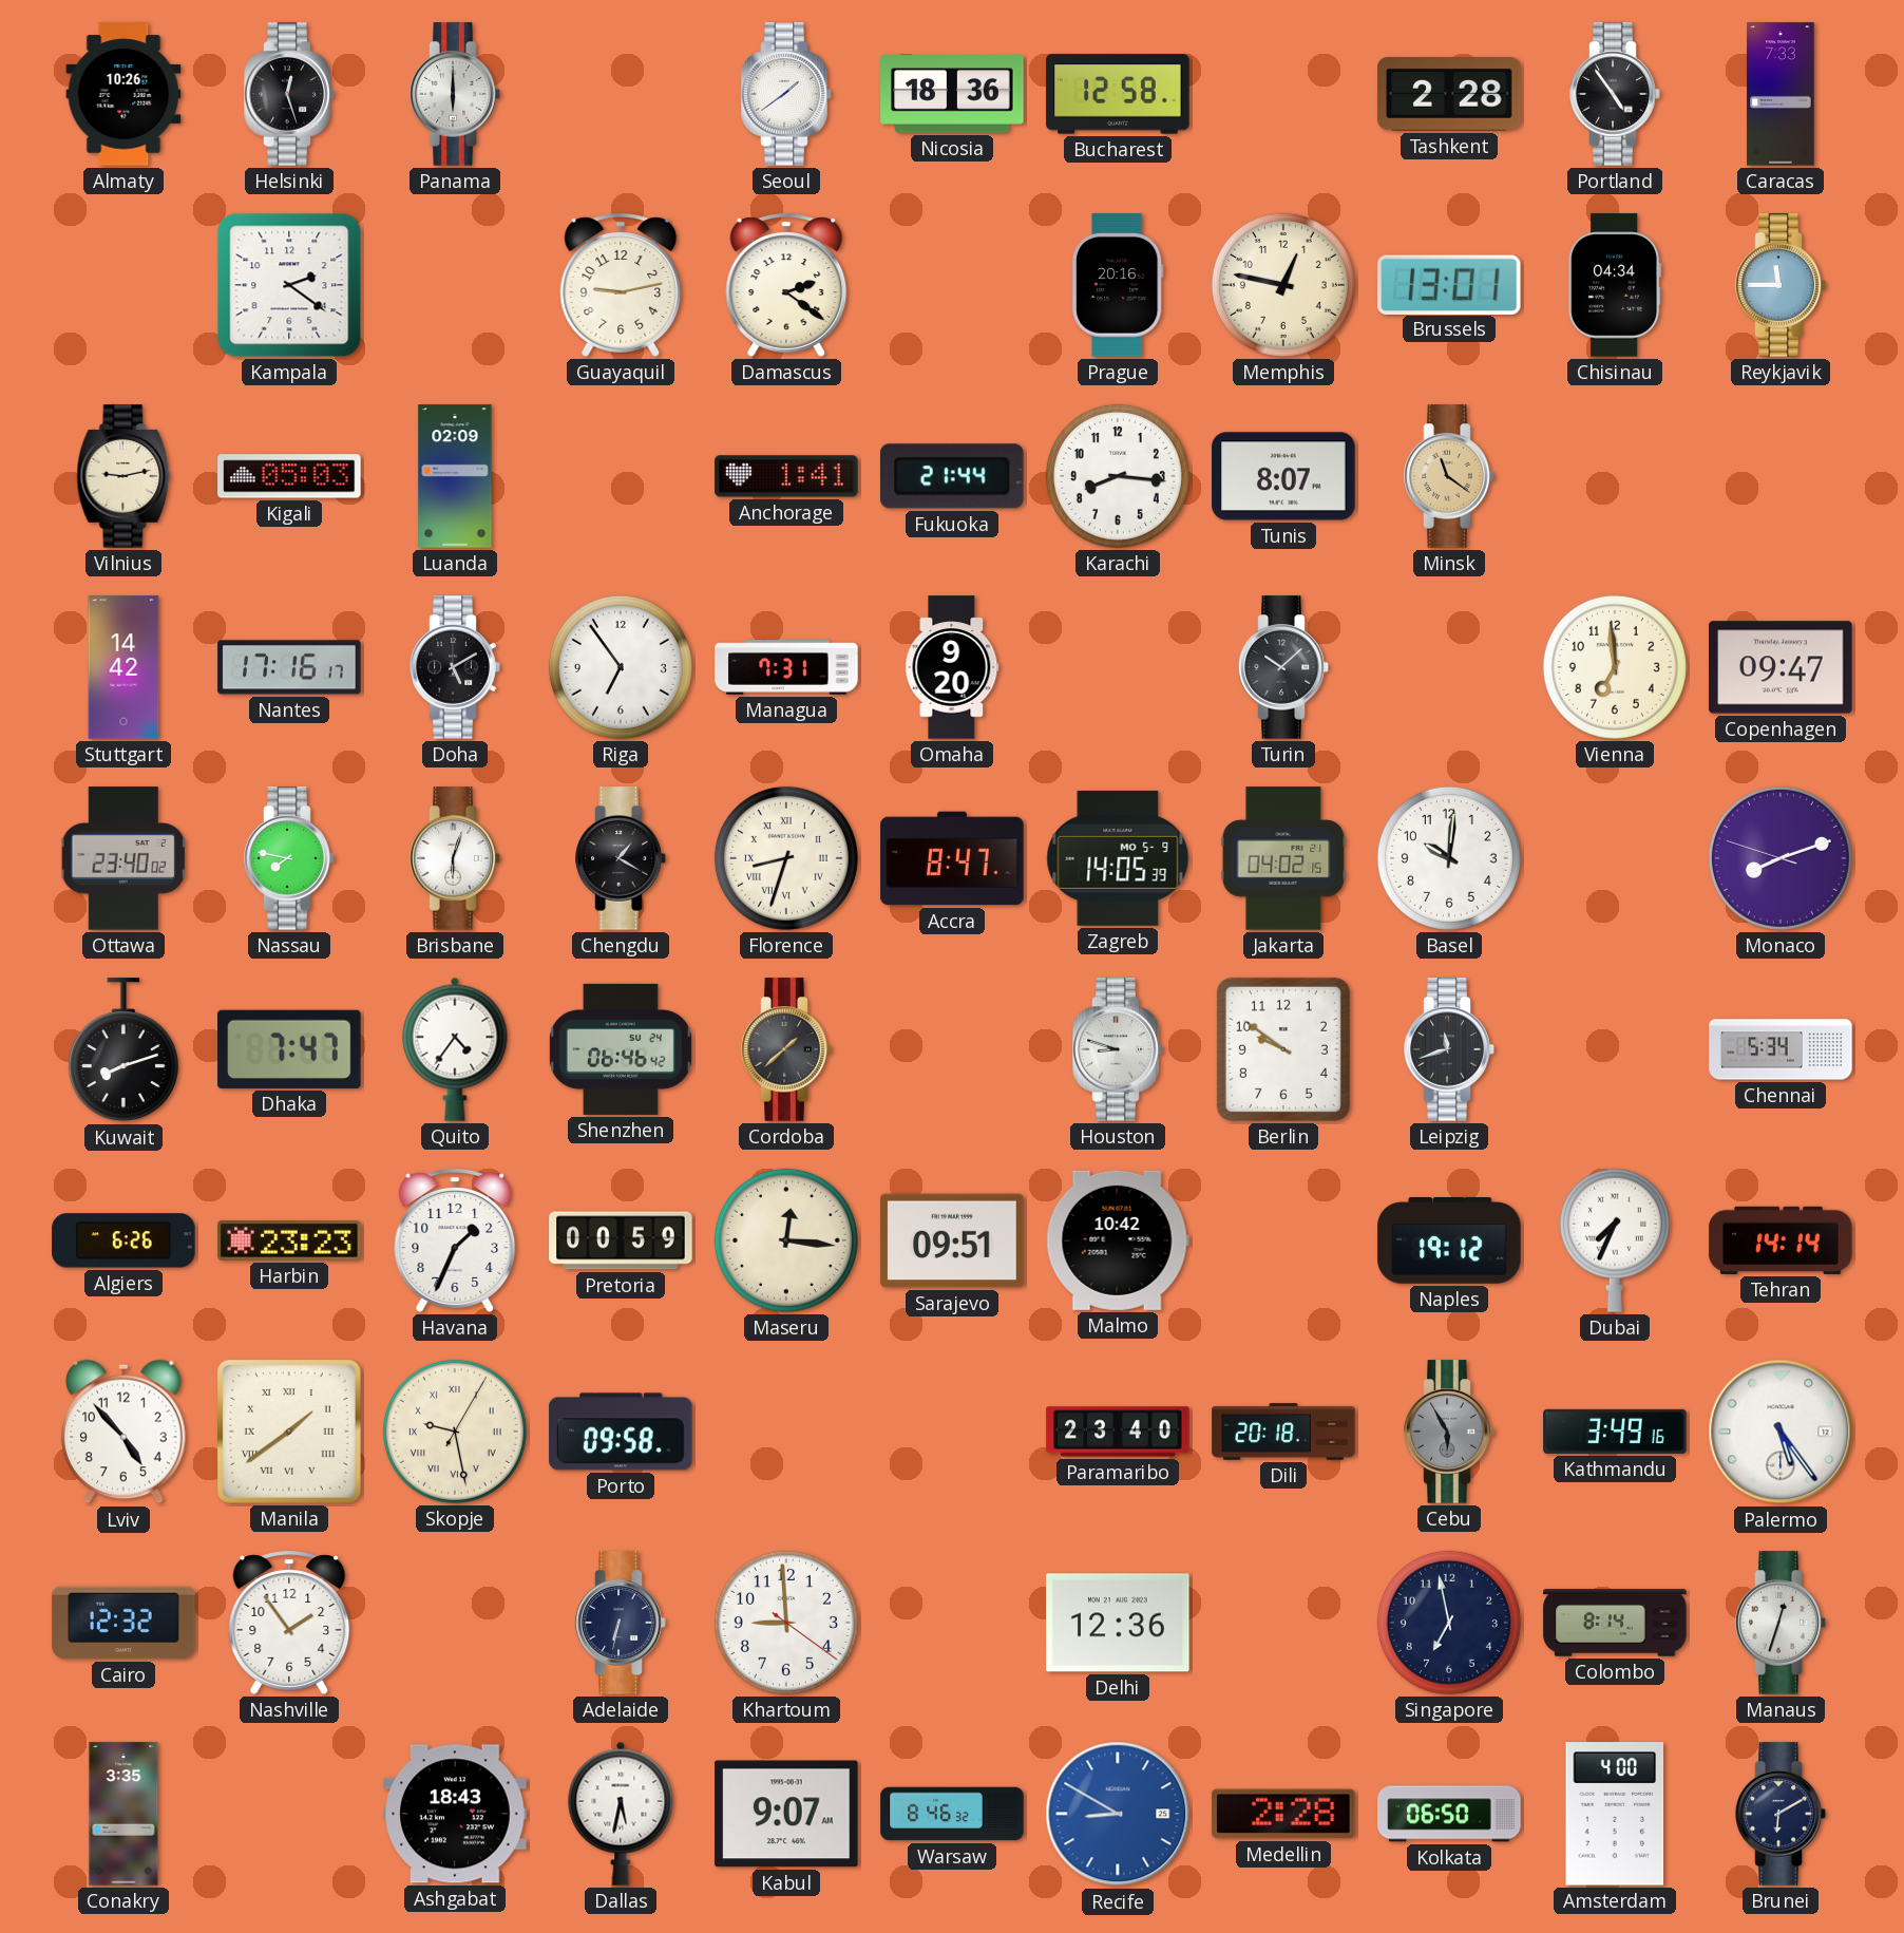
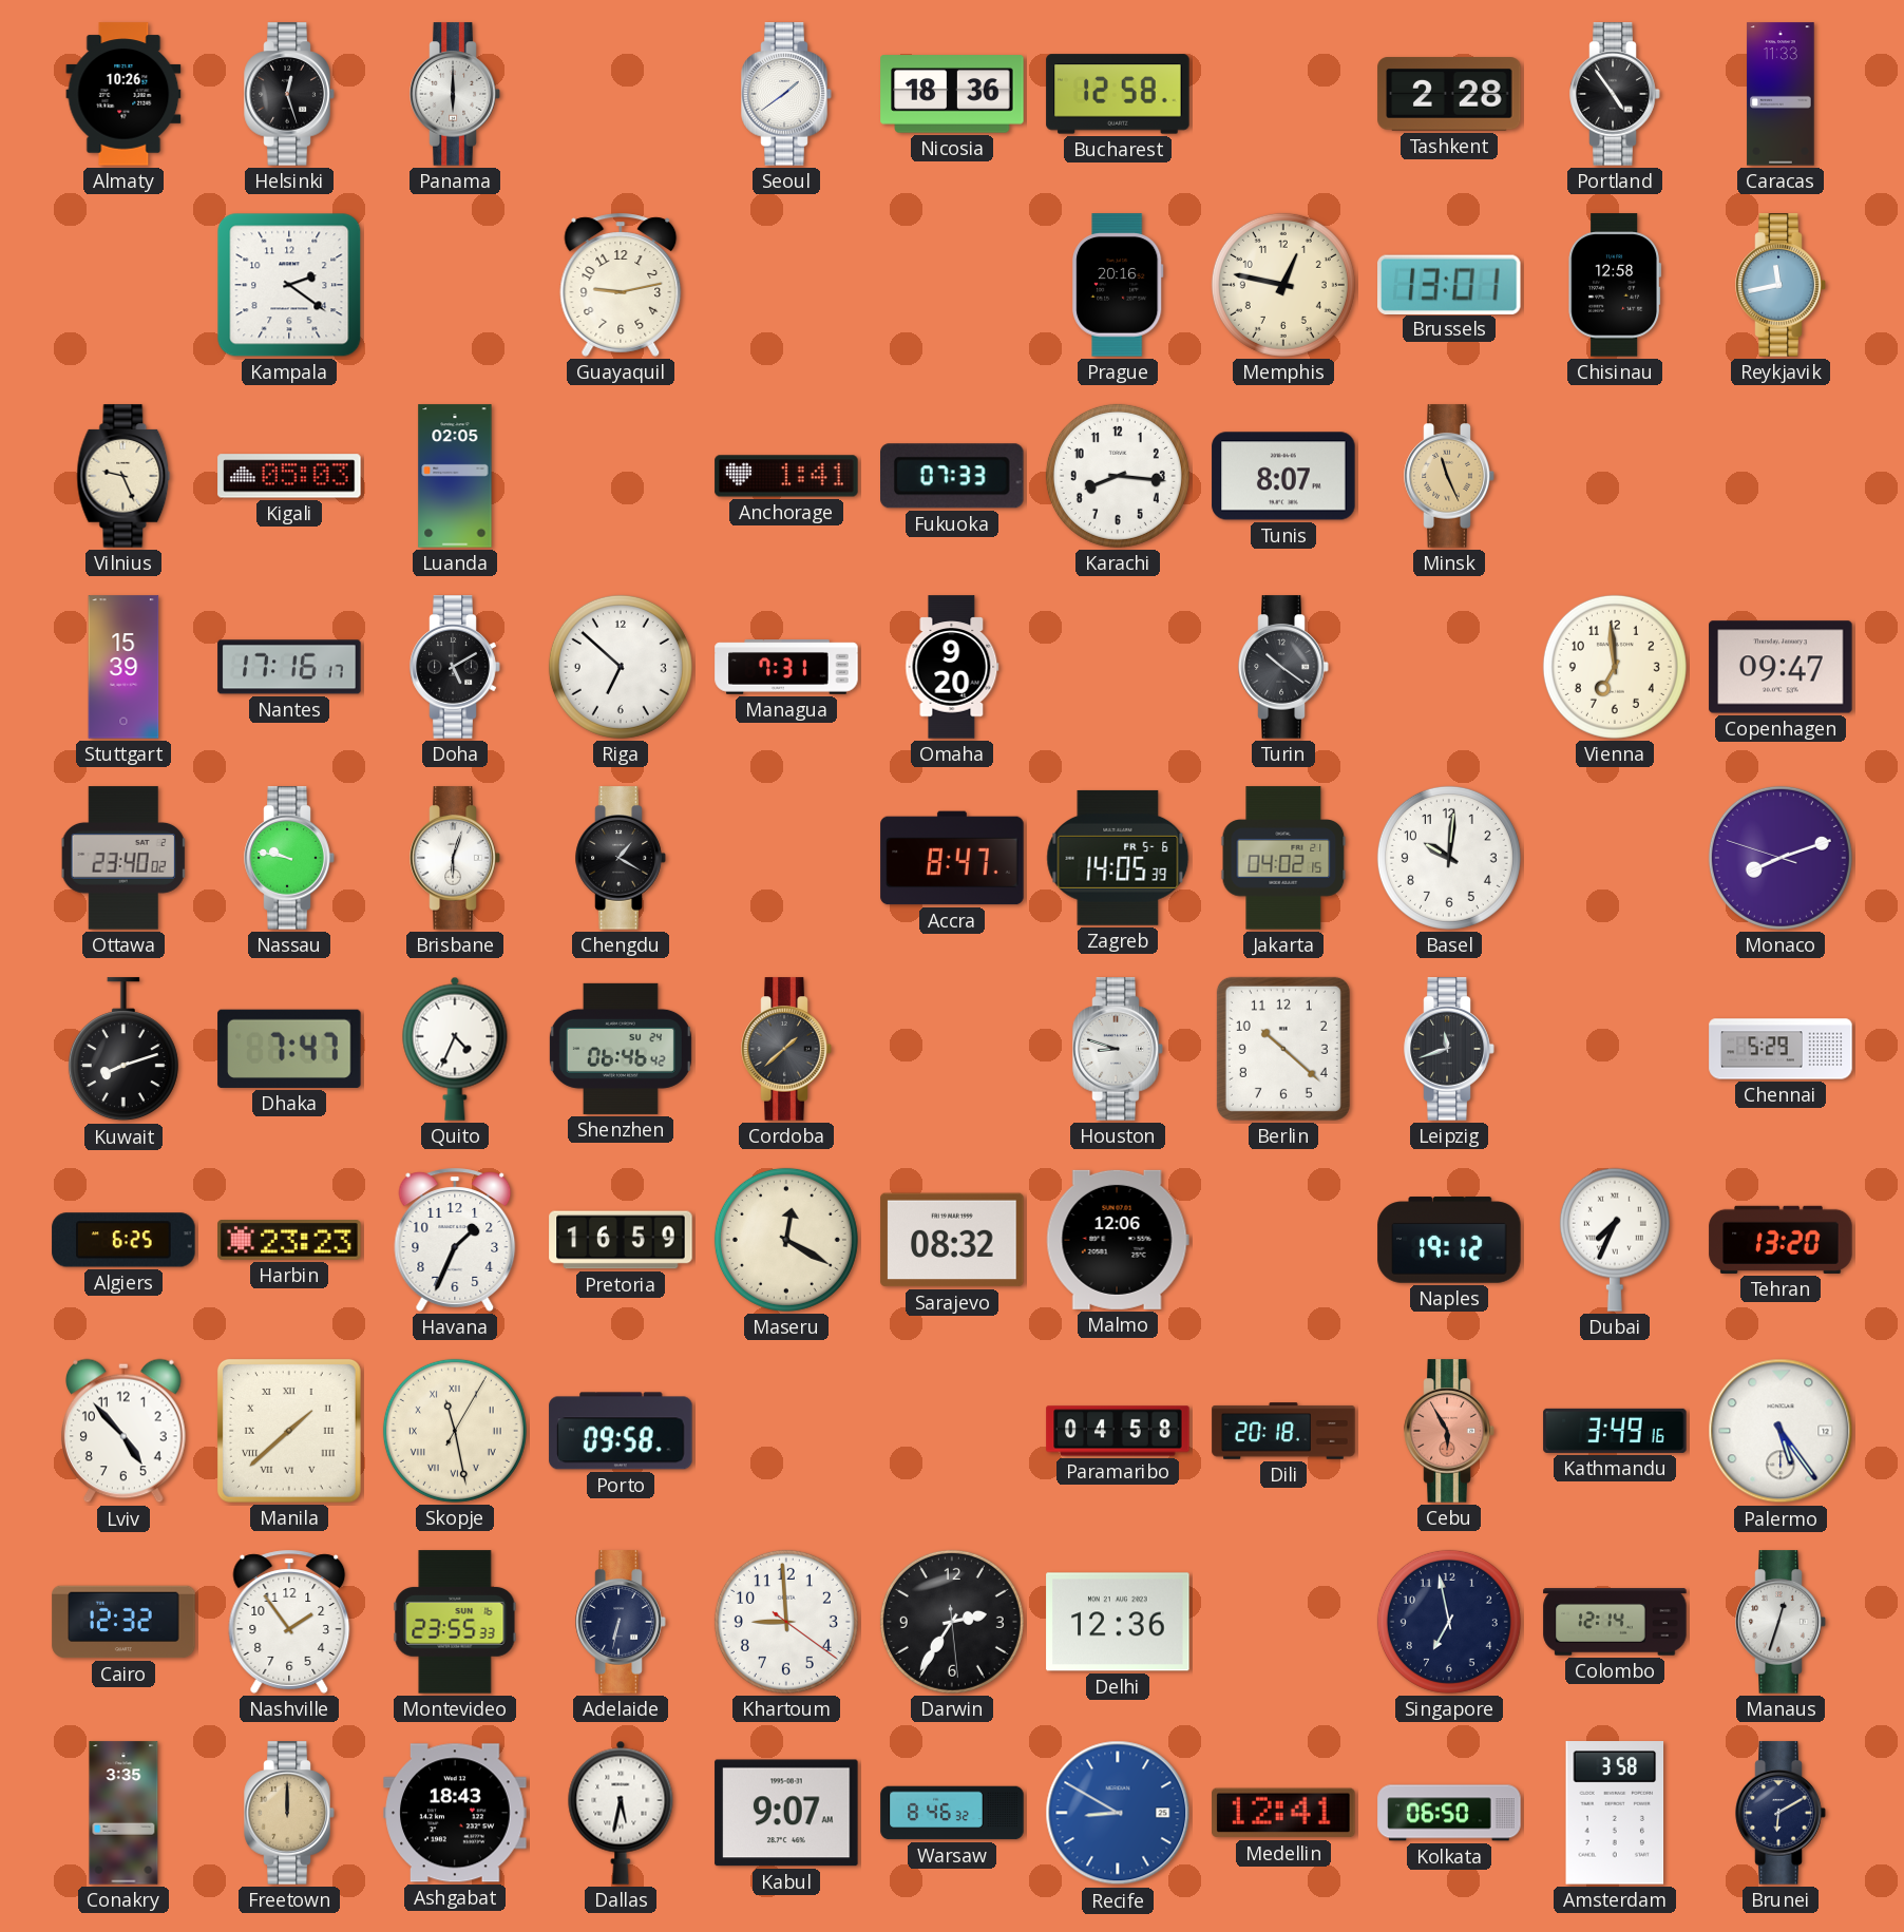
Caracas: 7:33 -> 11:33
Damascus: 2:21 -> none
Chisinau: 04:34 -> 12:58
Reykjavik: 11:45 -> 11:43
Vilnius: 9:13 -> 9:26
Luanda: 02:09 -> 02:05
Fukuoka: 21:44 -> 07:33
Minsk: 11:21 -> 11:26
Stuttgart: 14:42 -> 15:39
Riga: 6:54 -> 6:52
Turin: 10:08 -> 10:21
Nassau: 7:47 -> 9:47
Florence: 8:33 -> none
Zagreb date: MO 5-9 -> FR 5-6
Quito: 4:36 -> 4:34
Berlin: 9:51 -> 10:22
Chennai: 5:34 -> 5:29
Algiers: 6:26 -> 6:25
Pretoria: 00:59 -> 16:59
Maseru: 12:16 -> 12:20
Sarajevo: 09:51 -> 08:32
Malmo: 10:42 -> 12:06
Tehran: 14:14 -> 13:20
Manila: 1:39 -> 1:38
Skopje: 9:28 -> 11:28
Paramaribo: 23:40 -> 04:58
Cebu dial: grey -> salmon
Montevideo: none -> 23:55
Darwin: none -> 2:35
Colombo: 8:14 -> 12:14
Freetown: none -> 12:00
Medellin: 2:28 -> 12:41
Amsterdam: 4:00 -> 3:58
